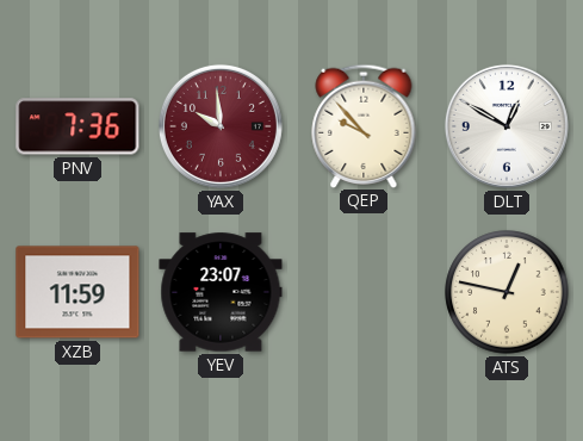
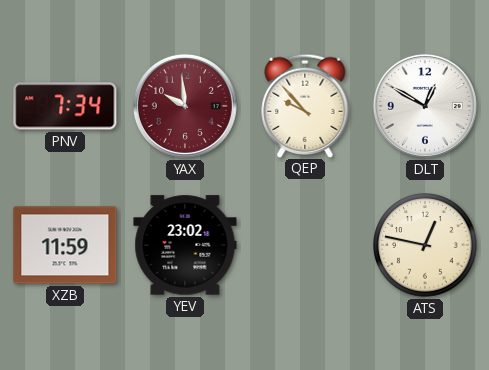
PNV: 7:36 -> 7:34
YEV: 23:07 -> 23:02
